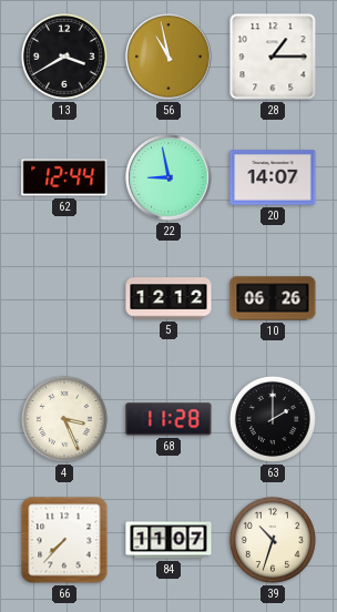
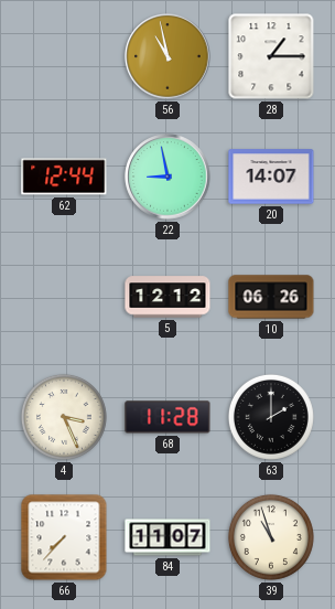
13: 3:40 -> none
39: 10:33 -> 10:57
